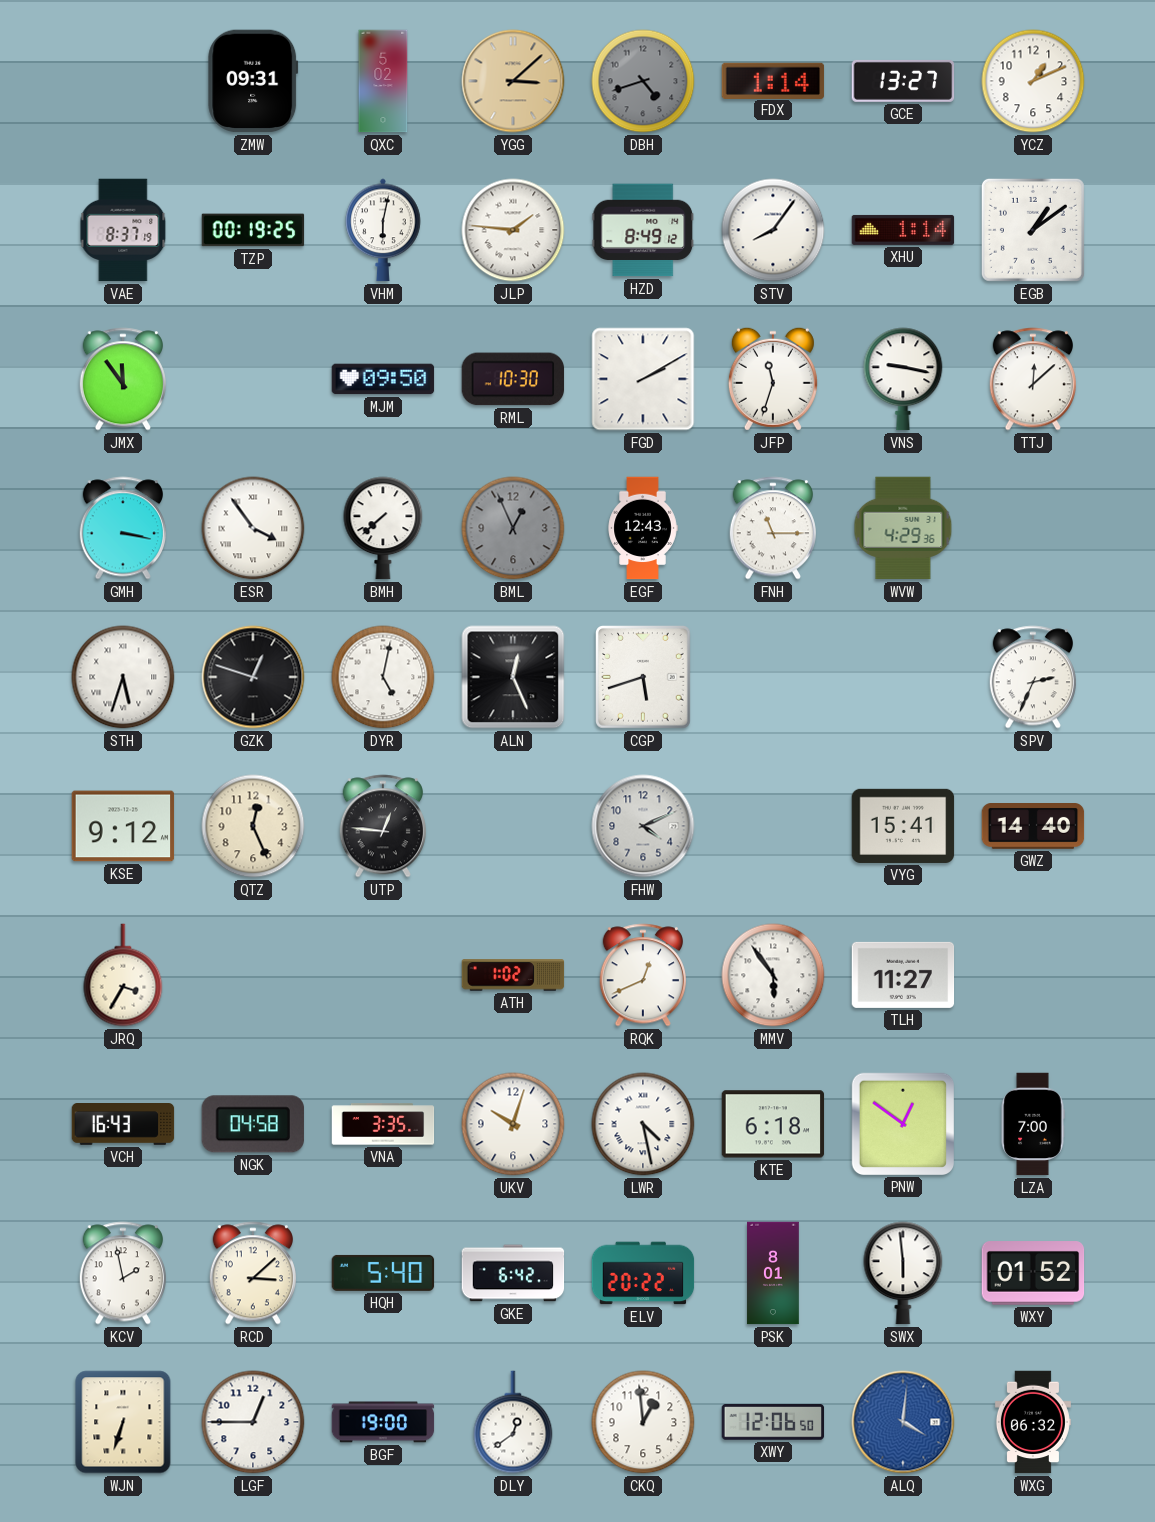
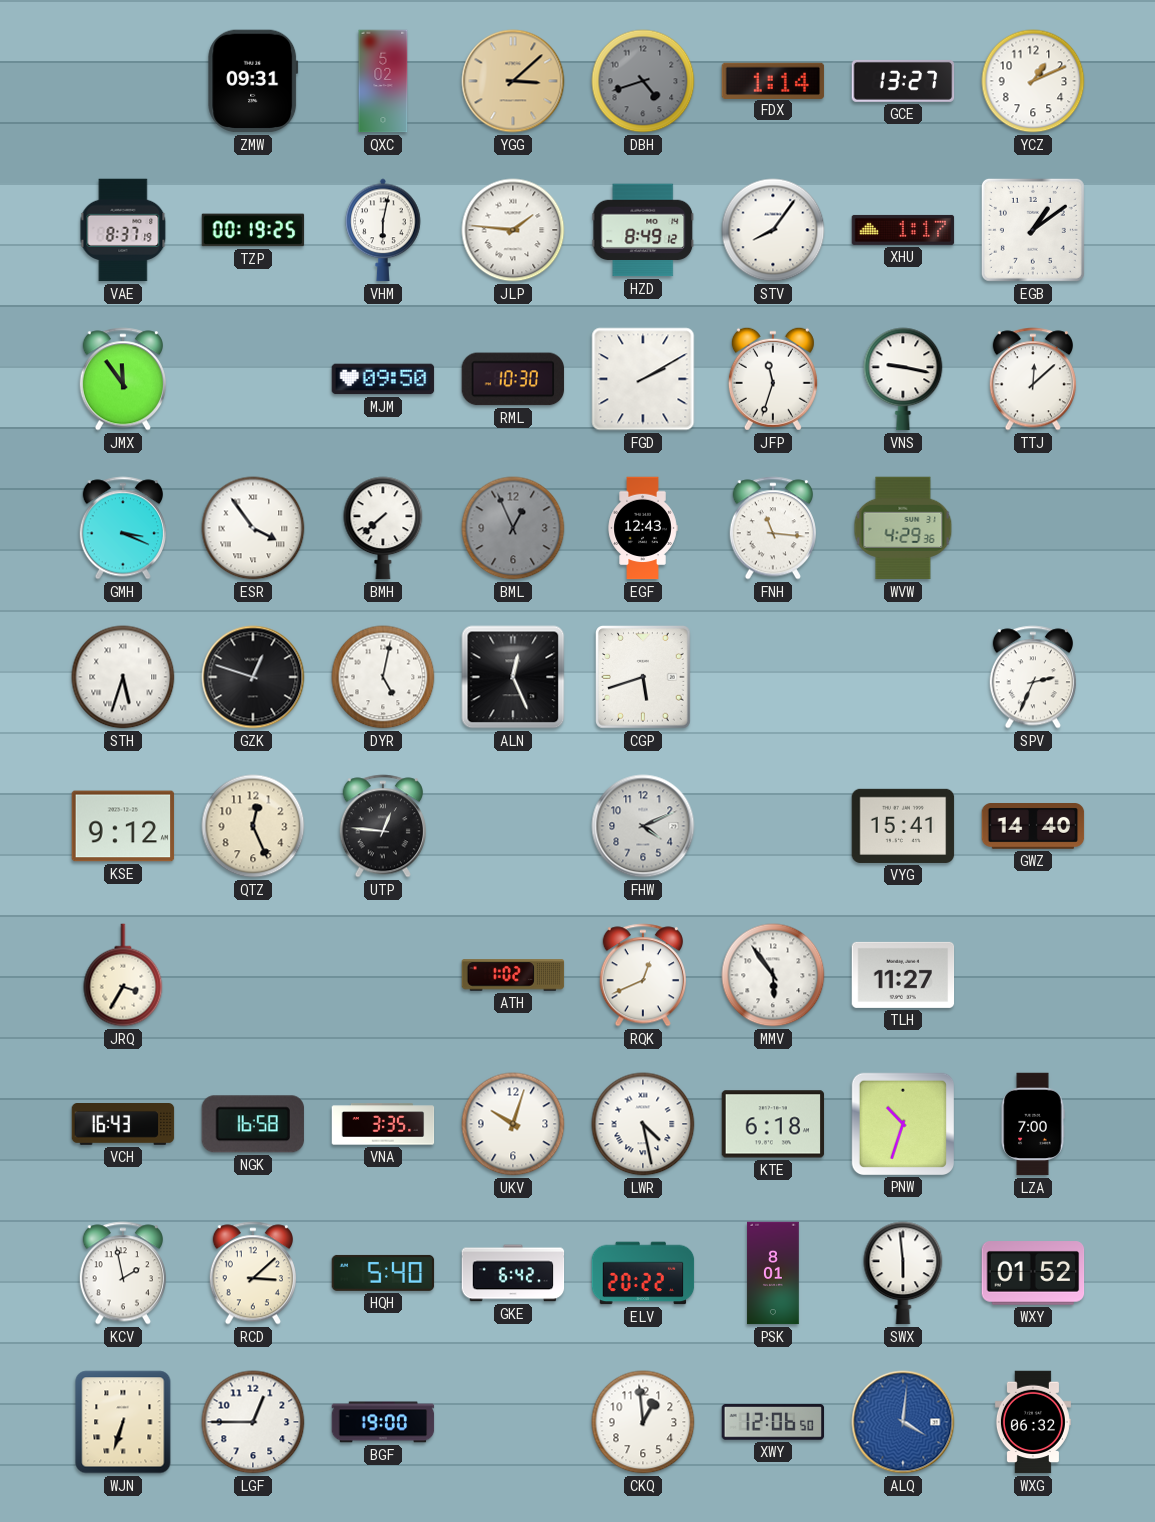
XHU: 1:14 -> 1:17
GMH: 3:17 -> 3:19
FNH: 11:15 -> 11:16
NGK: 04:58 -> 16:58
PNW: 12:51 -> 10:33
DLY: 12:39 -> none
